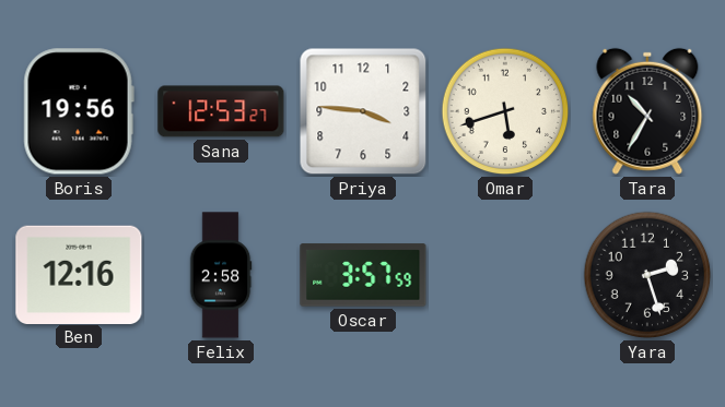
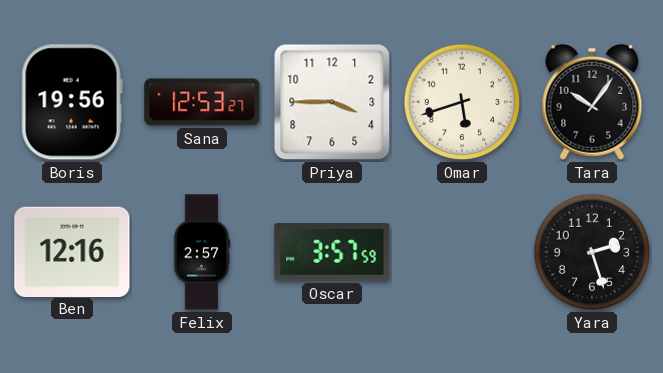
Priya: 3:46 -> 3:45
Tara: 10:35 -> 10:06
Felix: 2:58 -> 2:57
